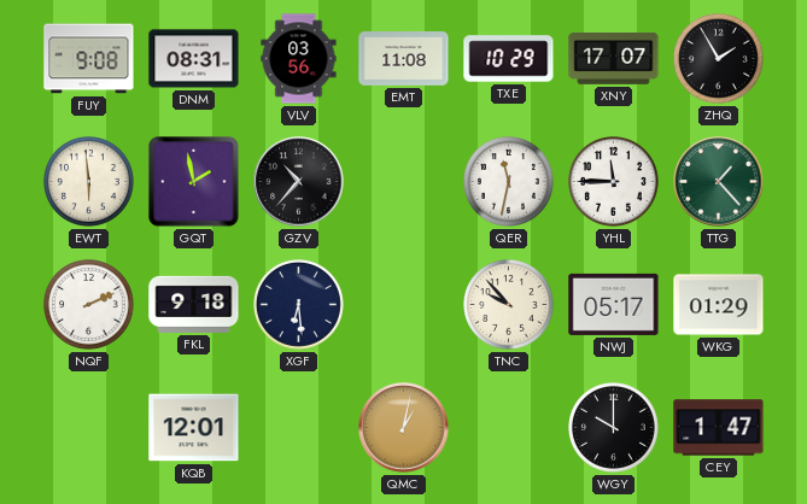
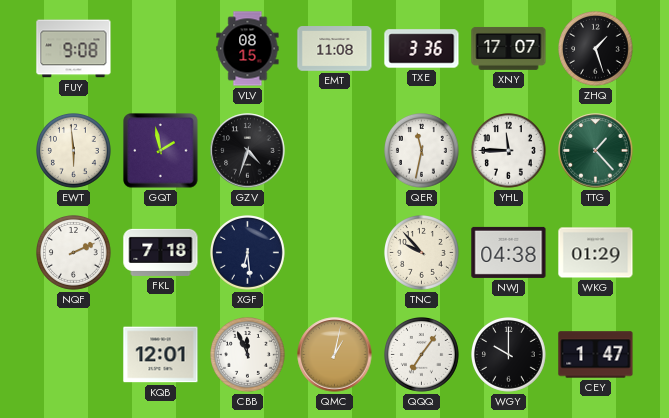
DNM: 08:31 -> none
VLV: 03:56 -> 08:15
TXE: 10:29 -> 3:36
ZHQ: 1:55 -> 1:27
GZV: 10:37 -> 4:33
FKL: 9:18 -> 7:18
NWJ: 05:17 -> 04:38
CBB: none -> 11:56
QQQ: none -> 7:06
